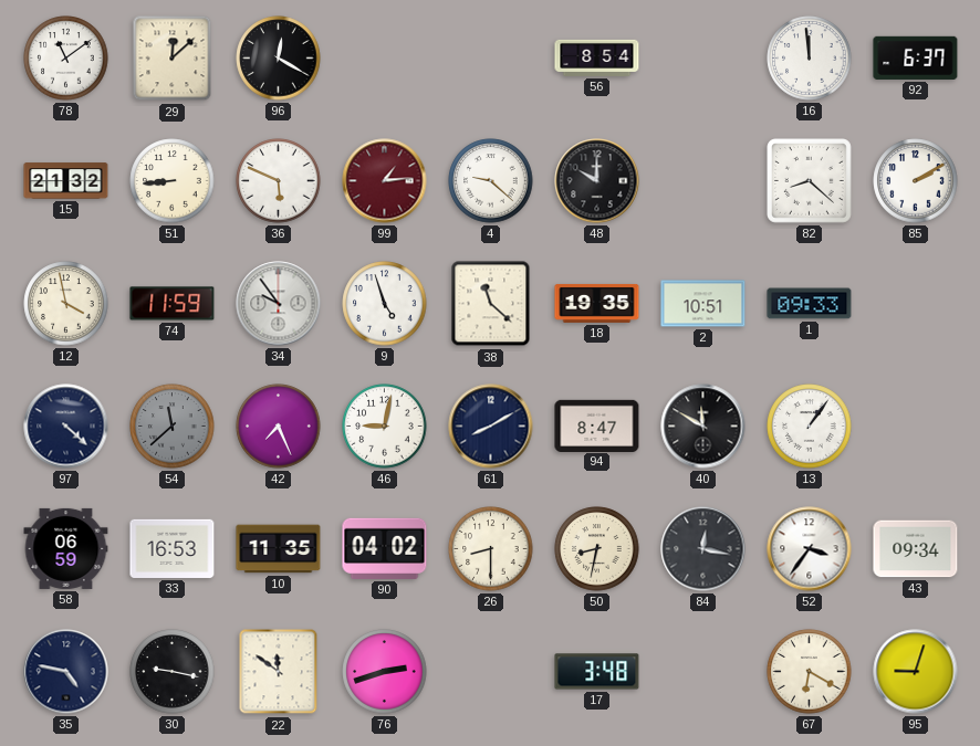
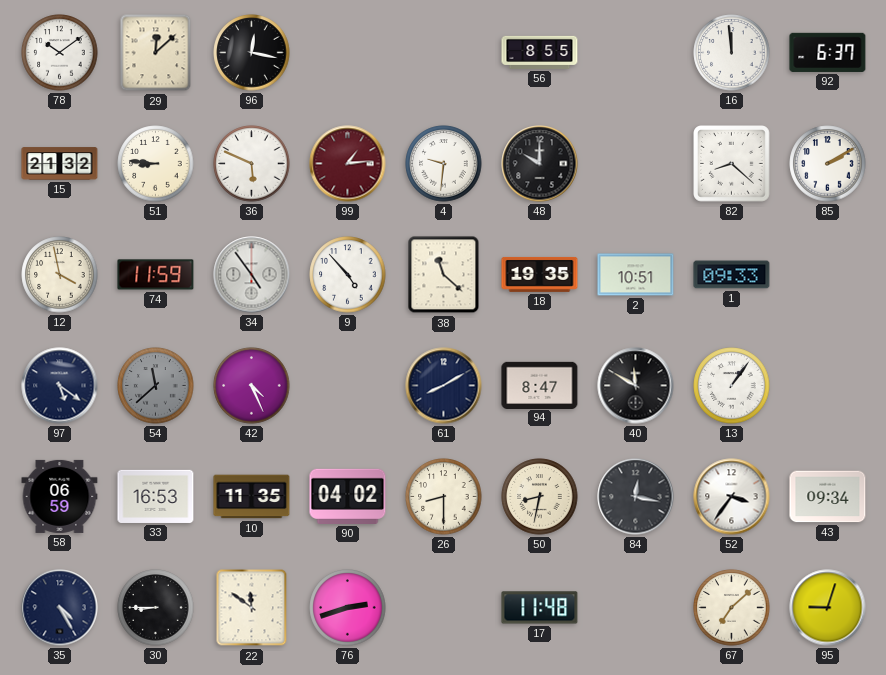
78: 11:09 -> 10:09
96: 12:20 -> 12:17
56: 8:54 -> 8:55
51: 8:44 -> 8:46
4: 9:22 -> 9:31
34: 9:54 -> 4:54
9: 4:57 -> 4:53
97: 4:22 -> 5:21
42: 7:26 -> 4:26
46: 9:02 -> none
35: 4:47 -> 4:25
30: 9:17 -> 8:45
17: 3:48 -> 11:48
67: 6:20 -> 7:08
